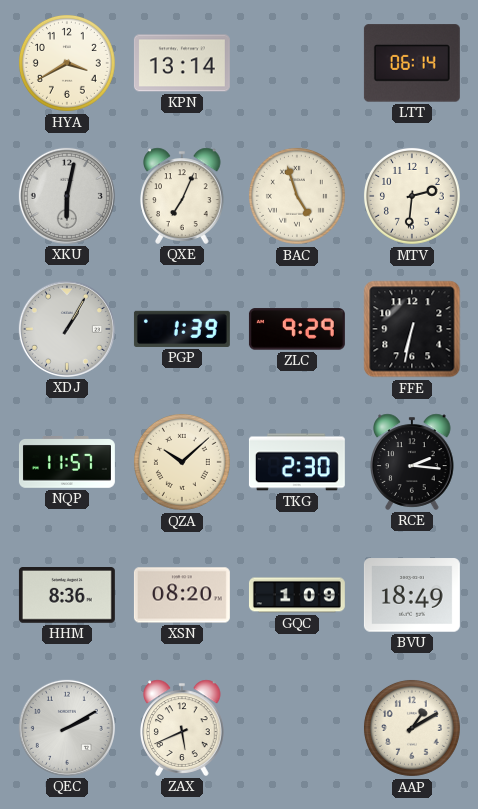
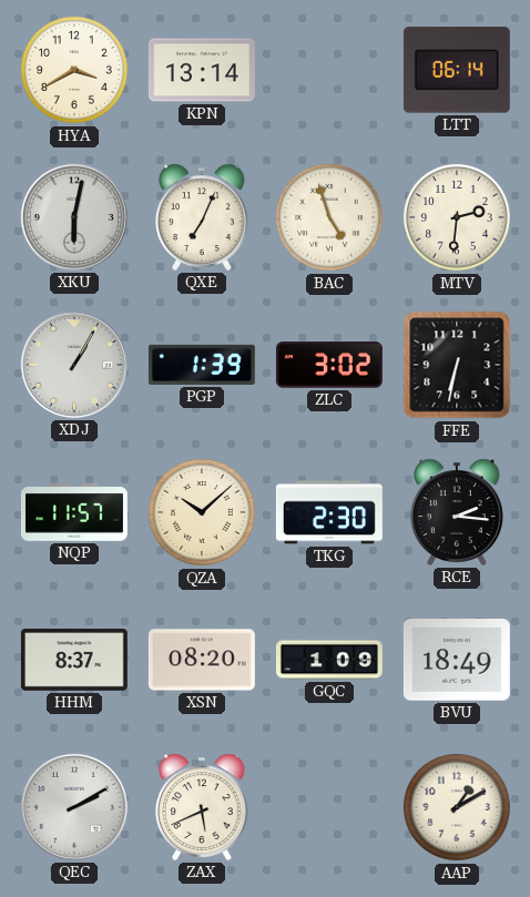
ZLC: 9:29 -> 3:02
HHM: 8:36 -> 8:37
